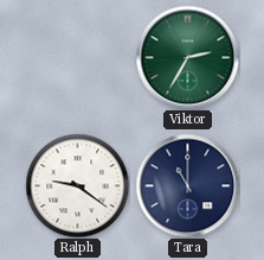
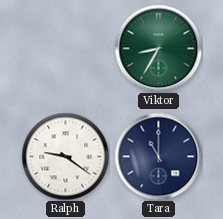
Viktor: 2:35 -> 8:35
